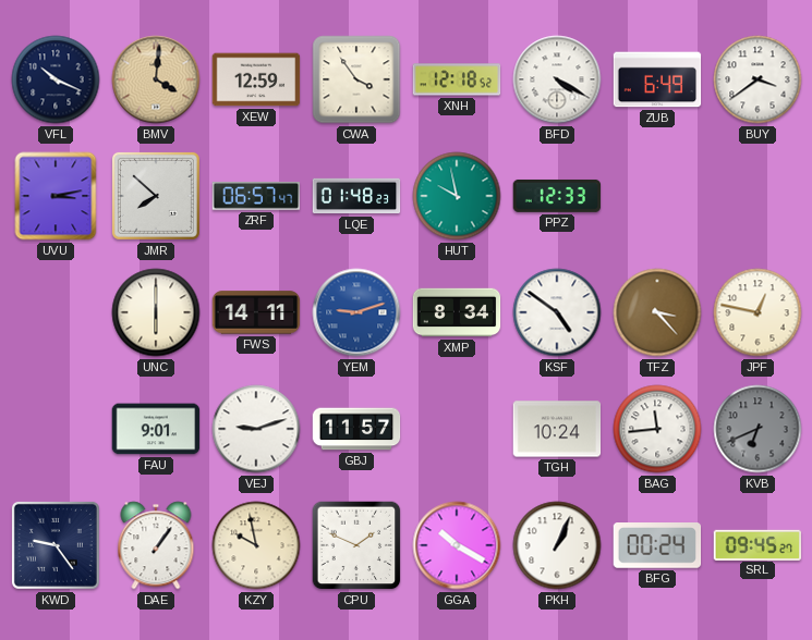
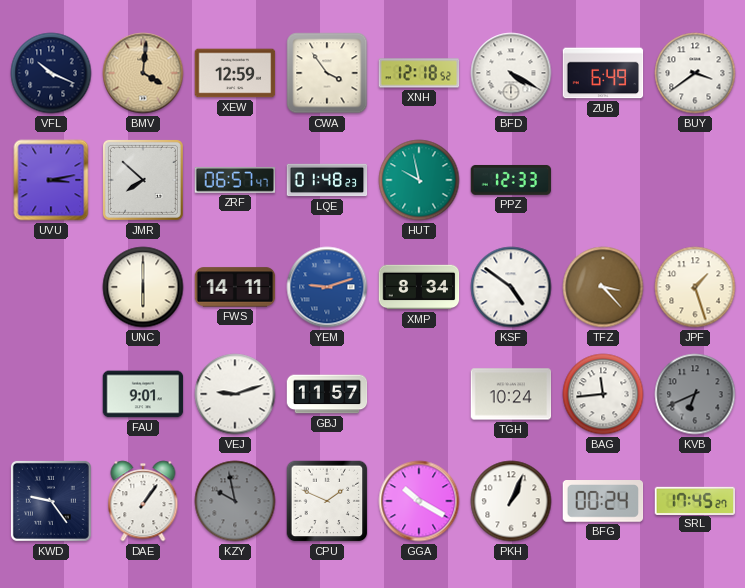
JPF: 12:47 -> 1:27
KZY dial: cream -> grey
SRL: 09:45 -> 17:45
